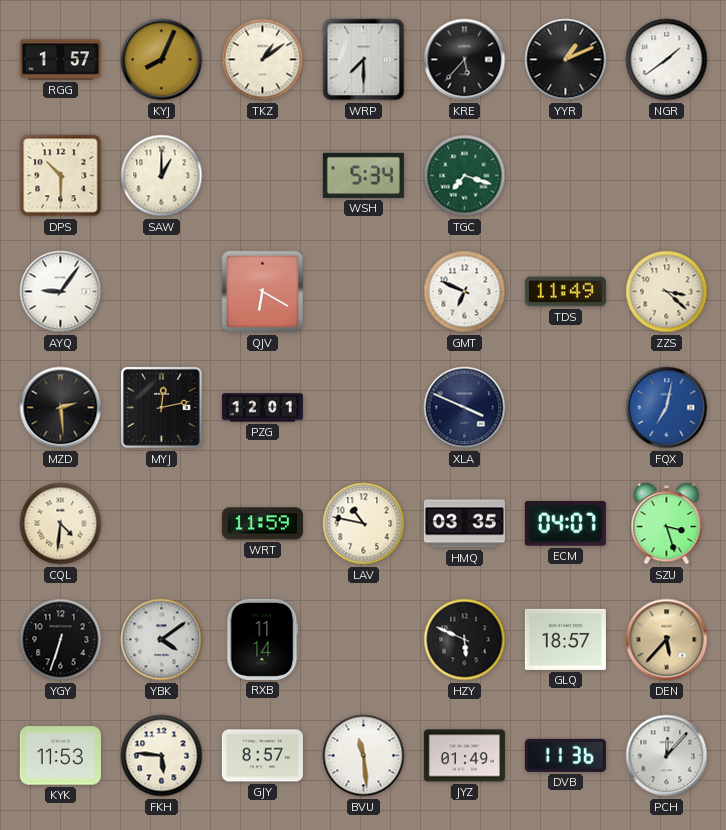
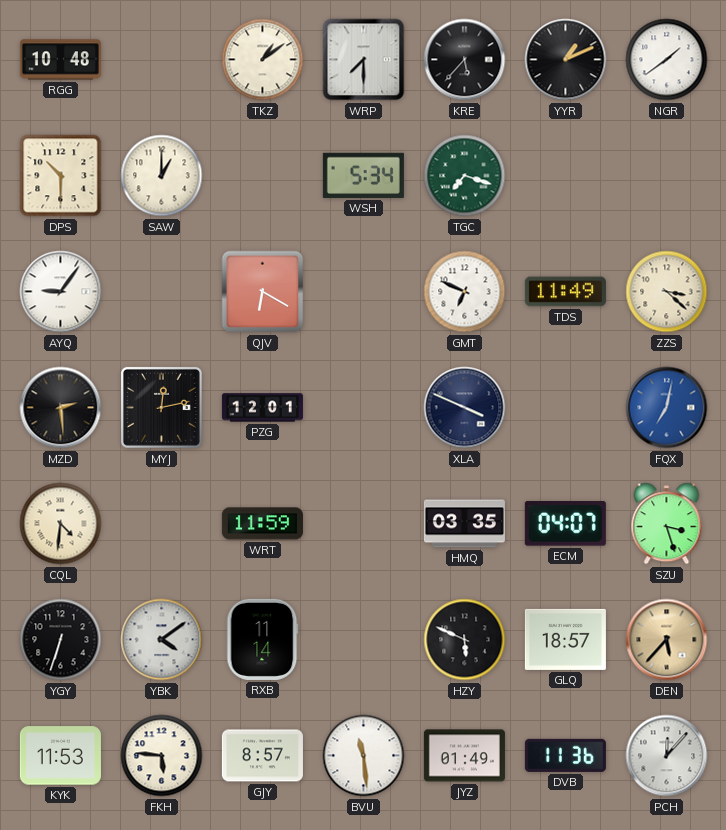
RGG: 1:57 -> 10:48
KYJ: 8:04 -> none
LAV: 10:47 -> none
